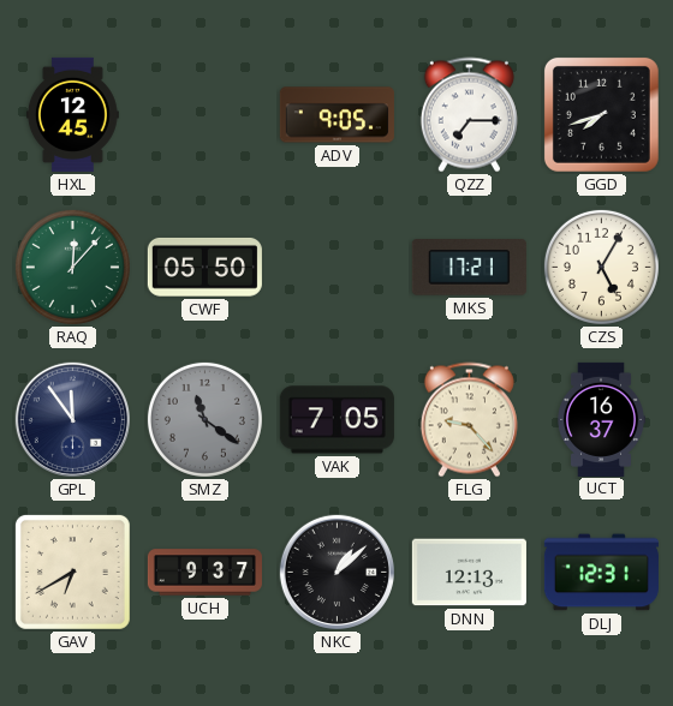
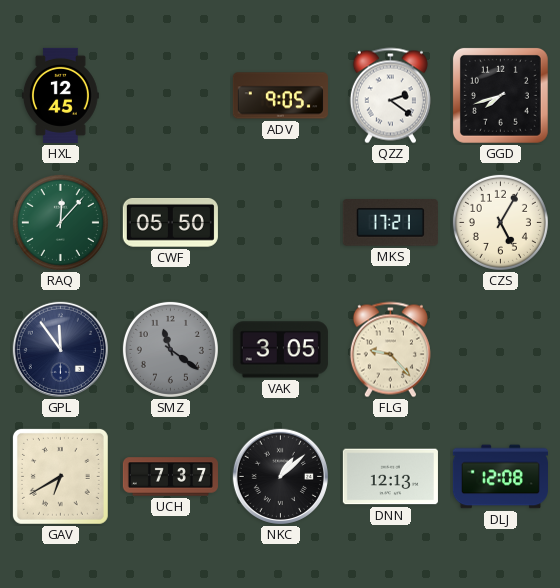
QZZ: 7:15 -> 2:21
VAK: 7:05 -> 3:05
UCT: 16:37 -> none
UCH: 9:37 -> 7:37
DLJ: 12:31 -> 12:08
